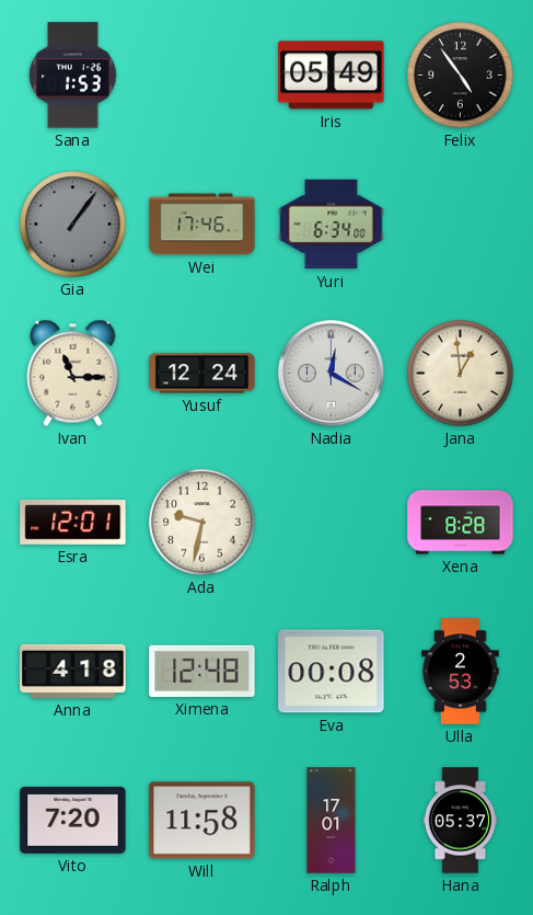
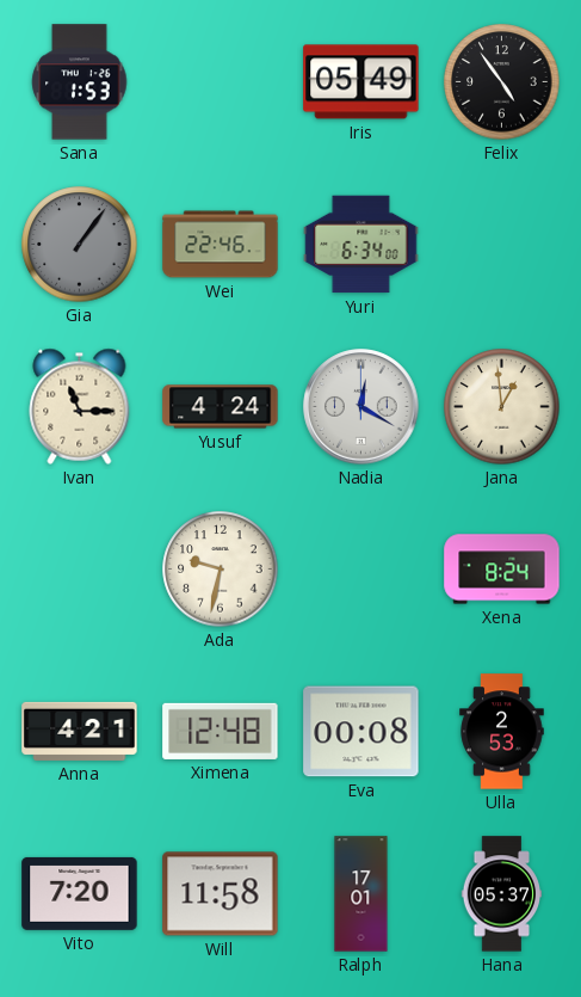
Wei: 17:46 -> 22:46
Yusuf: 12:24 -> 4:24
Esra: 12:01 -> none
Xena: 8:28 -> 8:24
Anna: 4:18 -> 4:21
